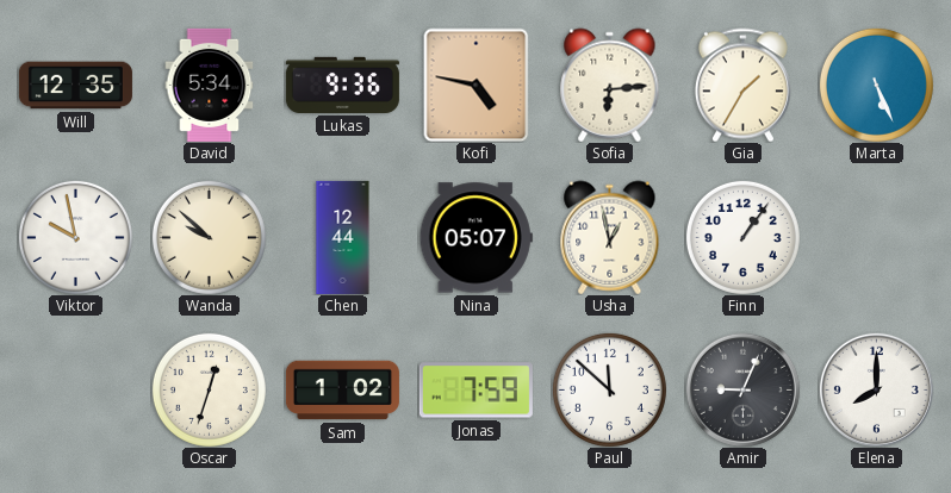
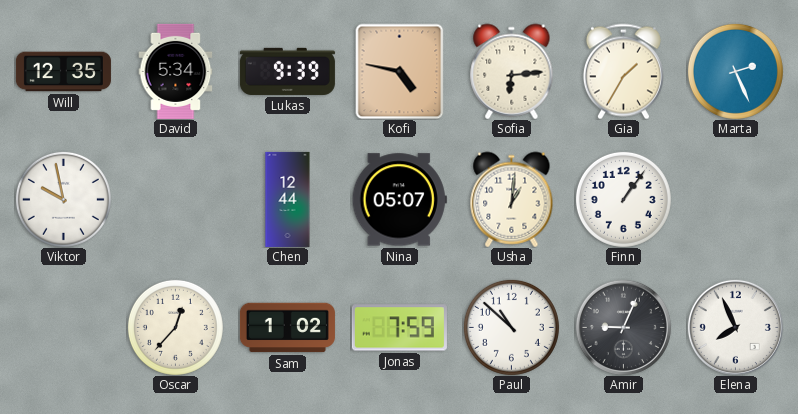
Lukas: 9:36 -> 9:39
Marta: 5:26 -> 2:26
Wanda: 9:52 -> none
Usha: 12:58 -> 1:01
Oscar: 12:33 -> 12:37
Paul: 11:52 -> 10:52
Elena: 8:00 -> 7:56
